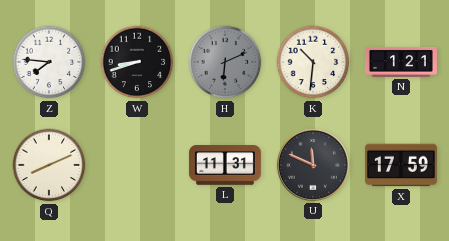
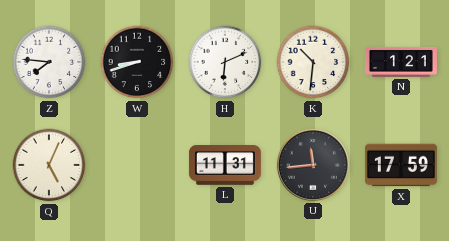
H dial: grey -> white
Q: 8:11 -> 5:04
U: 11:49 -> 11:44
